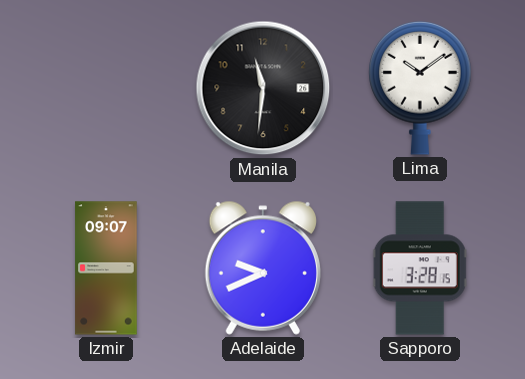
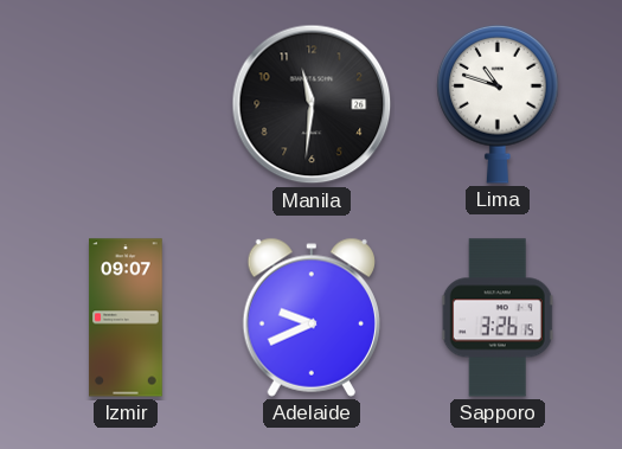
Lima: 10:09 -> 10:48
Sapporo: 3:28 -> 3:26
